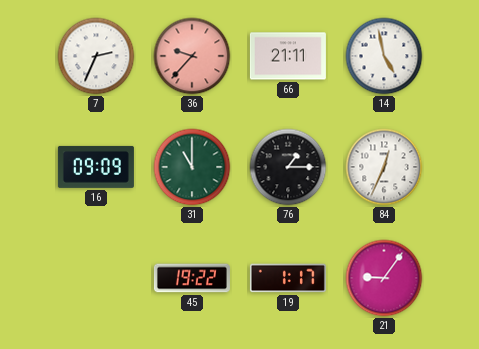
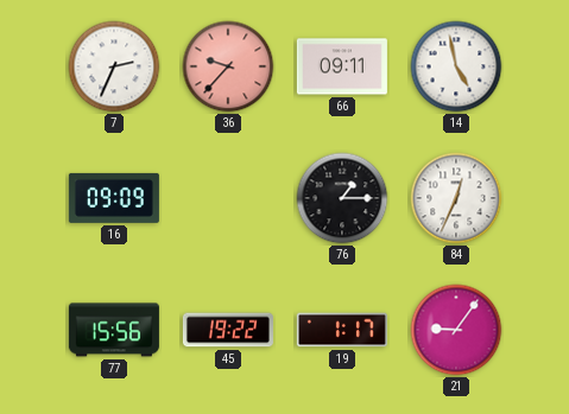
66: 21:11 -> 09:11
31: 11:00 -> none
77: none -> 15:56
